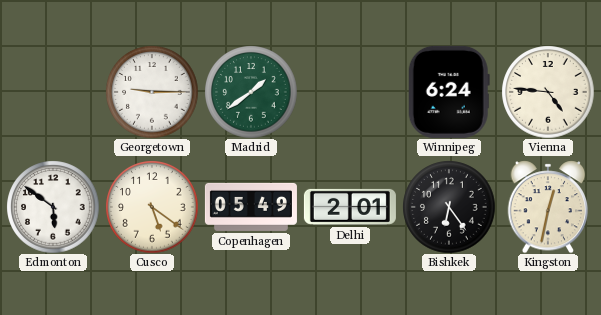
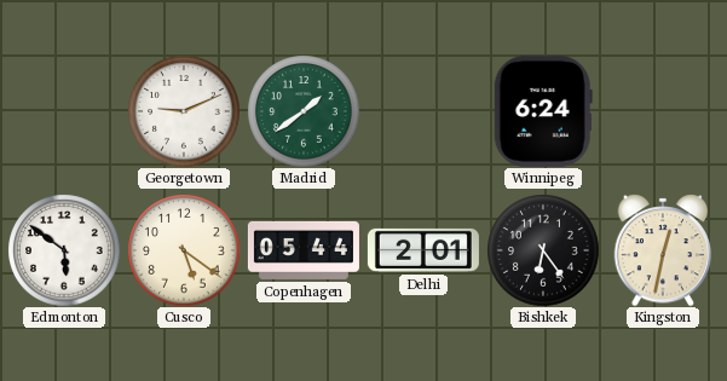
Georgetown: 9:15 -> 9:11
Vienna: 4:46 -> none
Copenhagen: 05:49 -> 05:44
